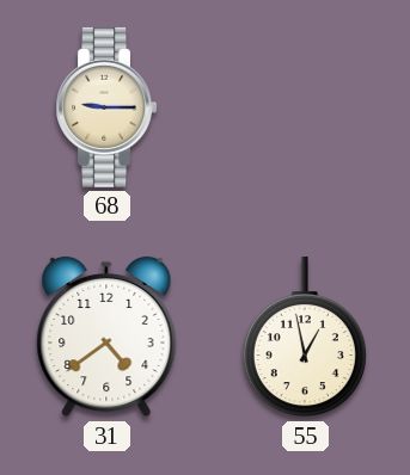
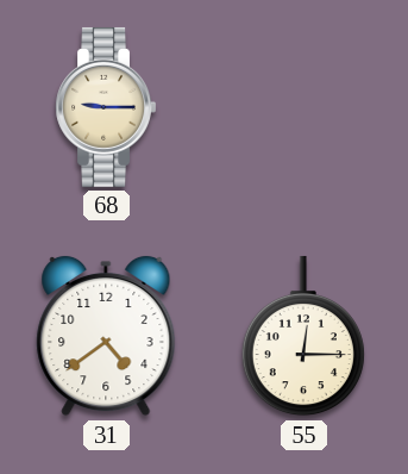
55: 12:58 -> 12:15
